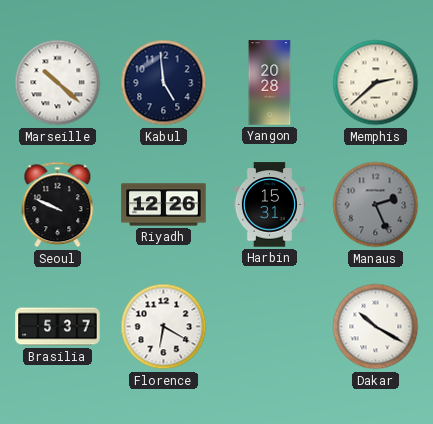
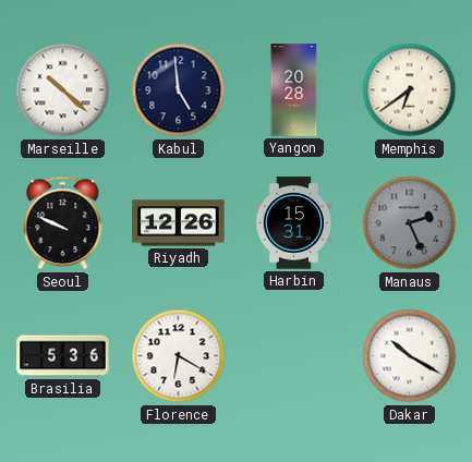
Memphis: 2:38 -> 6:39
Brasilia: 5:37 -> 5:36
